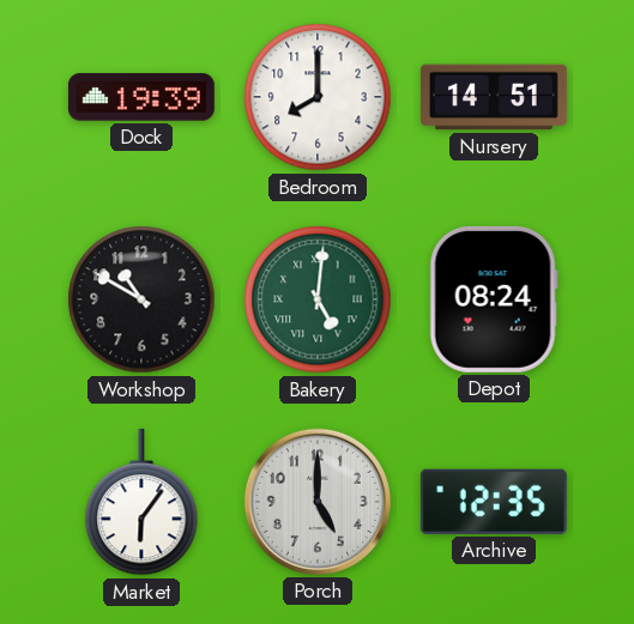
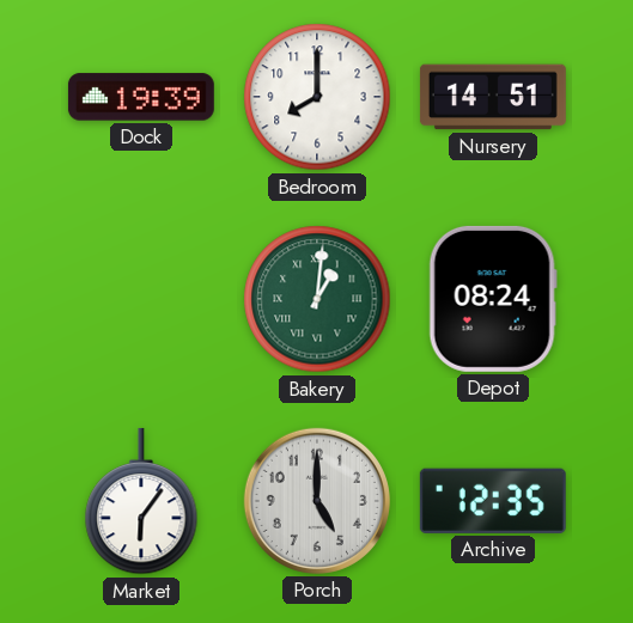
Workshop: 10:50 -> none
Bakery: 5:01 -> 1:01
